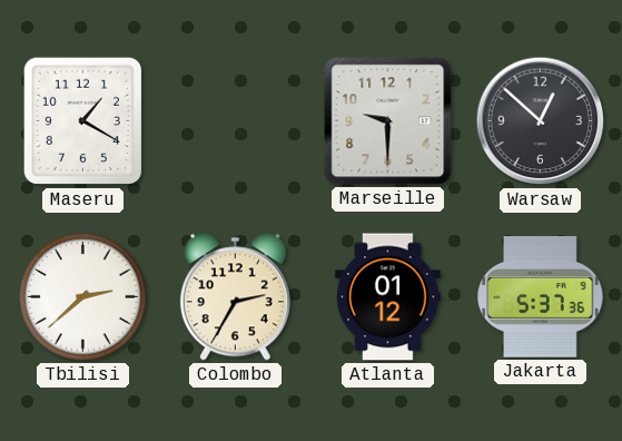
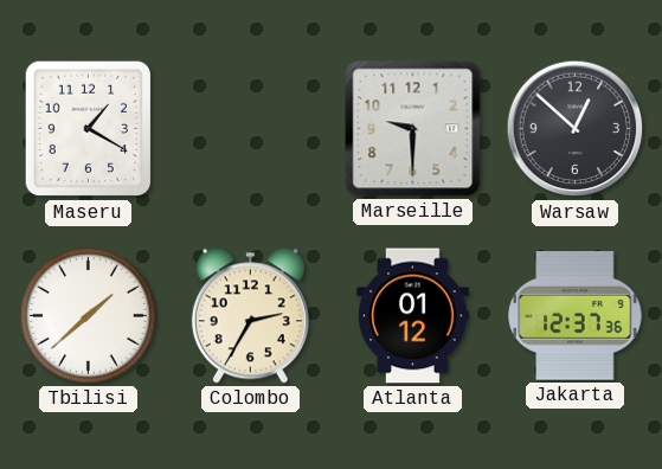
Tbilisi: 2:38 -> 1:38
Jakarta: 5:37 -> 12:37
